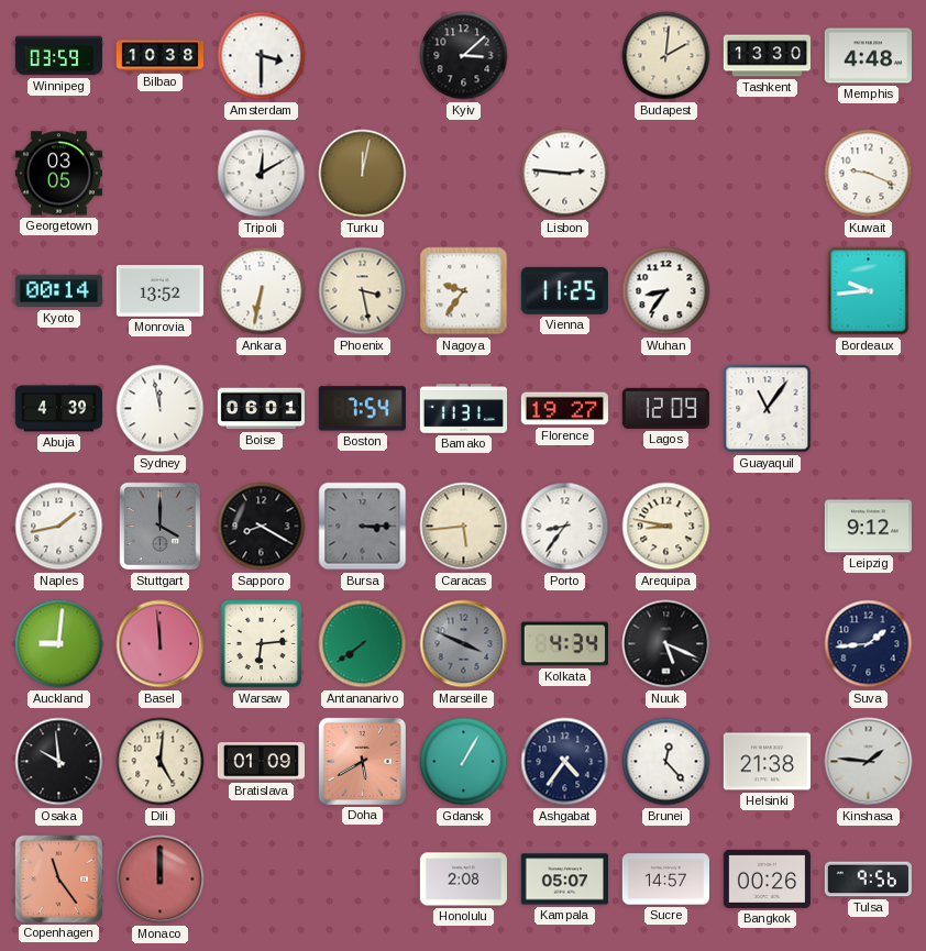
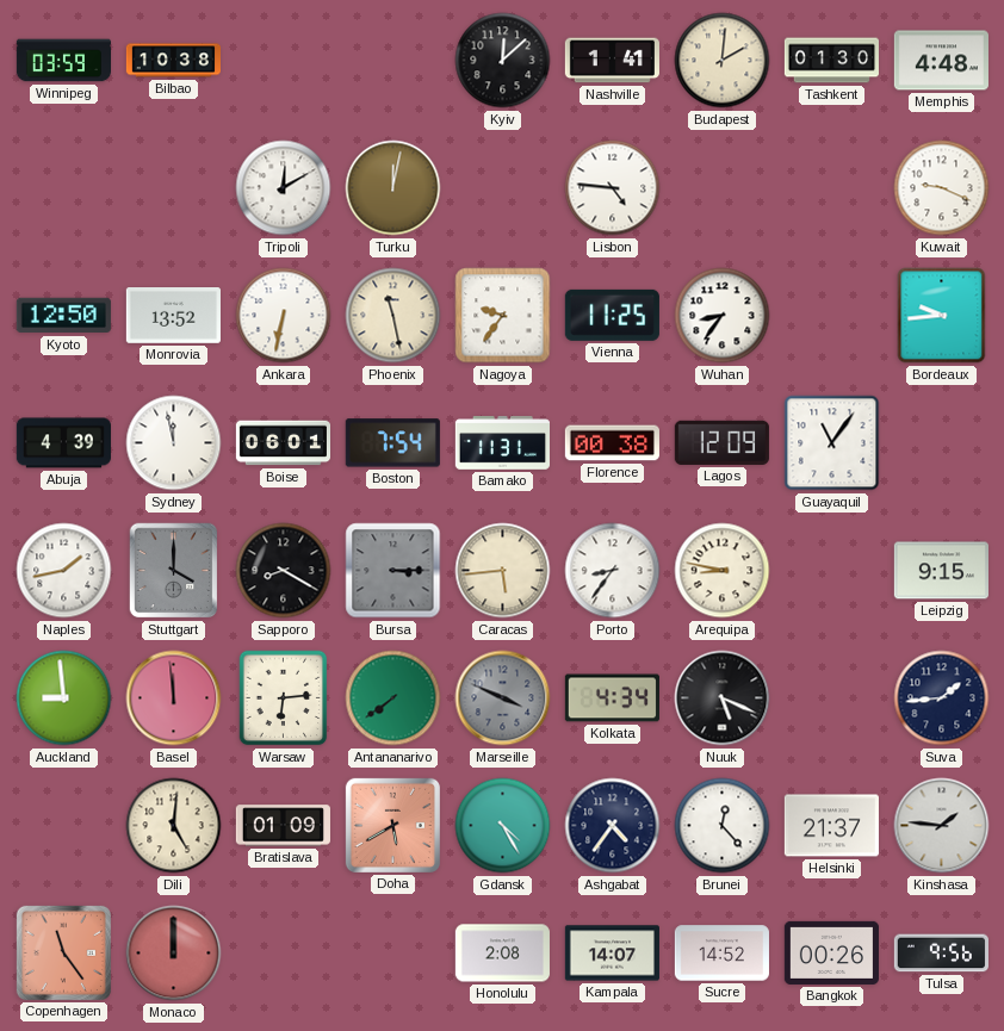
Amsterdam: 3:30 -> none
Kyiv: 3:08 -> 12:08
Nashville: none -> 1:41
Tashkent: 13:30 -> 01:30
Georgetown: 03:05 -> none
Lisbon: 2:46 -> 4:46
Kyoto: 00:14 -> 12:50
Phoenix: 3:28 -> 11:28
Florence: 19:27 -> 00:38
Leipzig: 9:12 -> 9:15
Auckland: 9:01 -> 8:59
Osaka: 9:59 -> none
Gdansk: 1:05 -> 4:25
Helsinki: 21:38 -> 21:37
Kampala: 05:07 -> 14:07
Sucre: 14:57 -> 14:52
